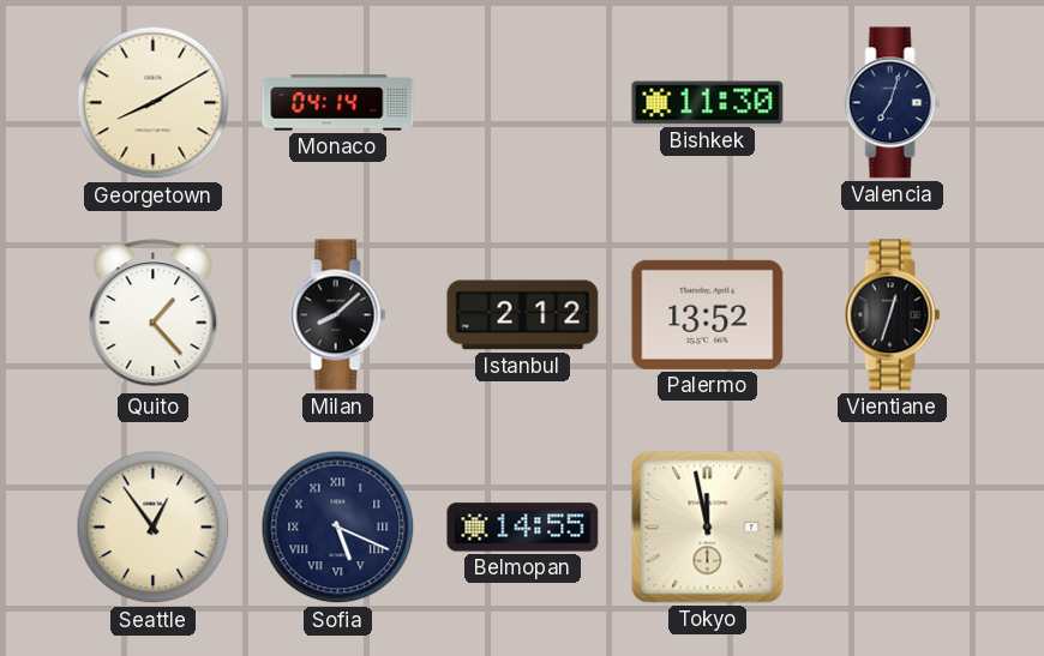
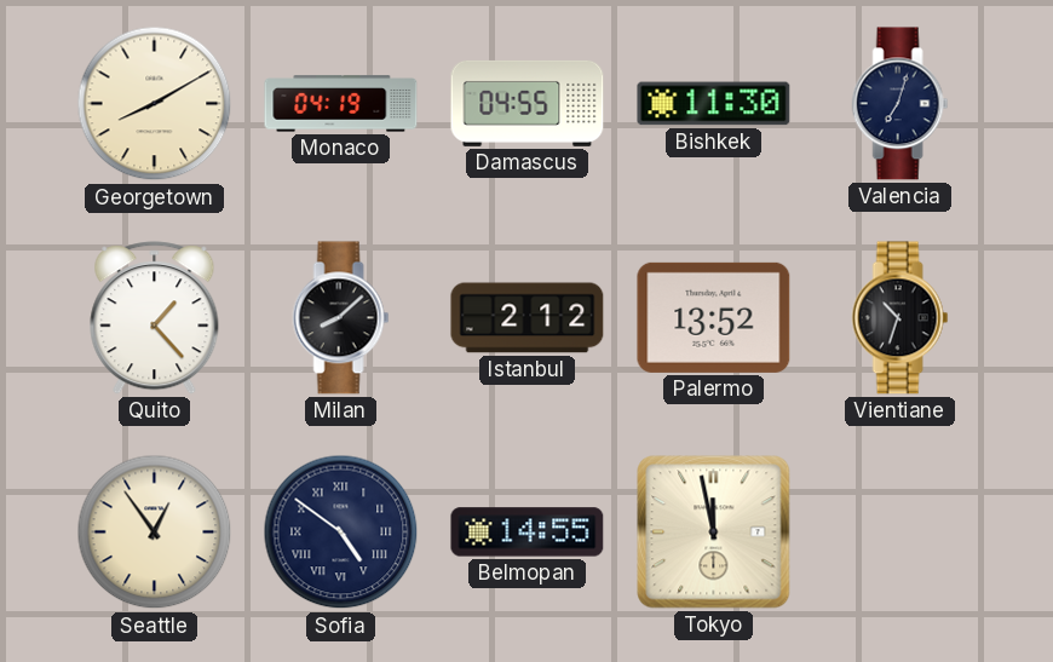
Monaco: 04:14 -> 04:19
Damascus: none -> 04:55
Vientiane: 12:33 -> 10:33
Sofia: 5:19 -> 4:51
